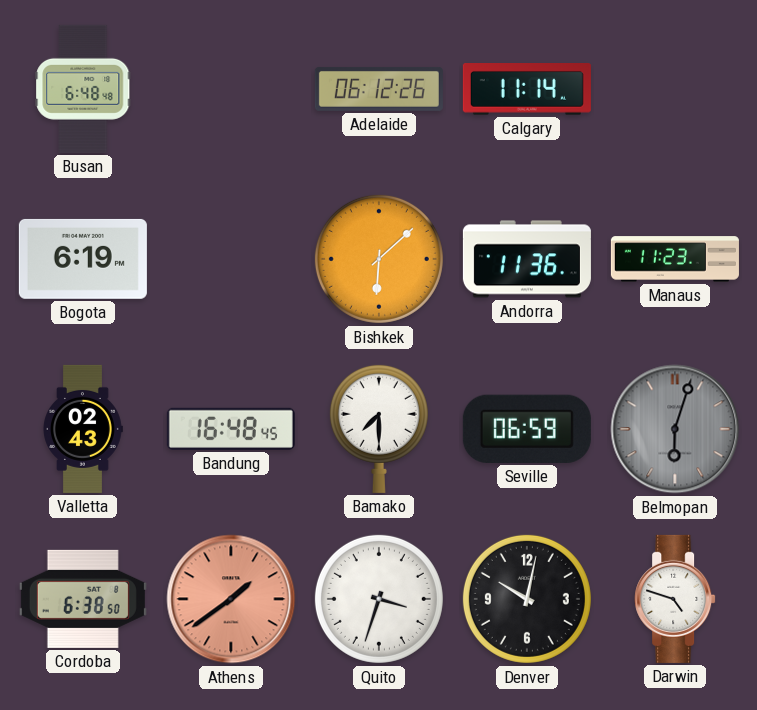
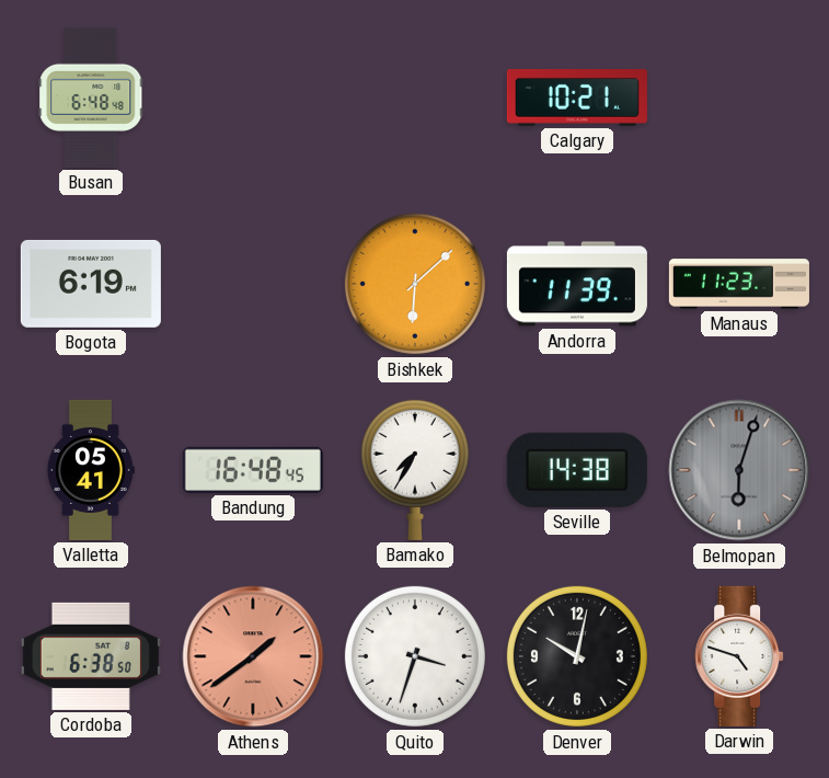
Adelaide: 06:12 -> none
Calgary: 11:14 -> 10:21
Andorra: 11:36 -> 11:39
Valletta: 02:43 -> 05:41
Bamako: 7:30 -> 7:35
Seville: 06:59 -> 14:38
